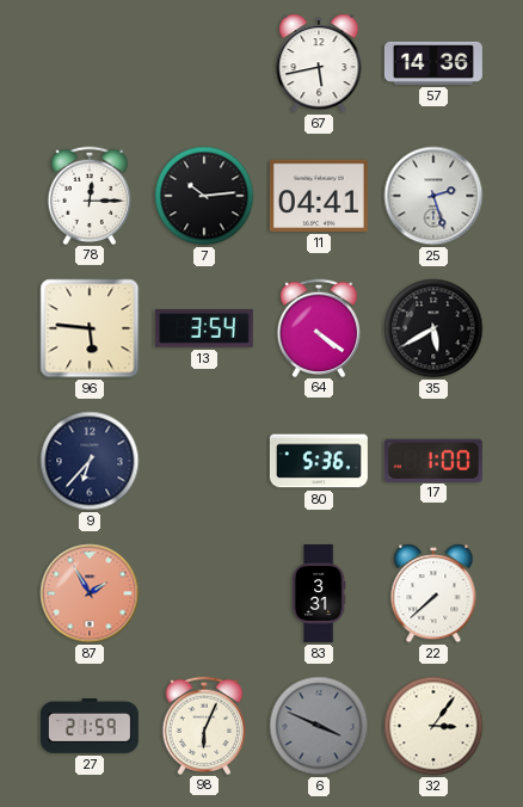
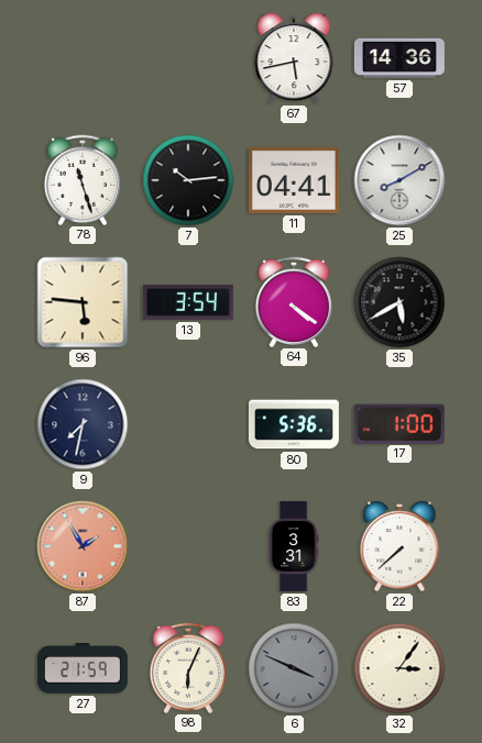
78: 12:15 -> 11:27
25: 2:27 -> 8:10
9: 6:37 -> 7:32
